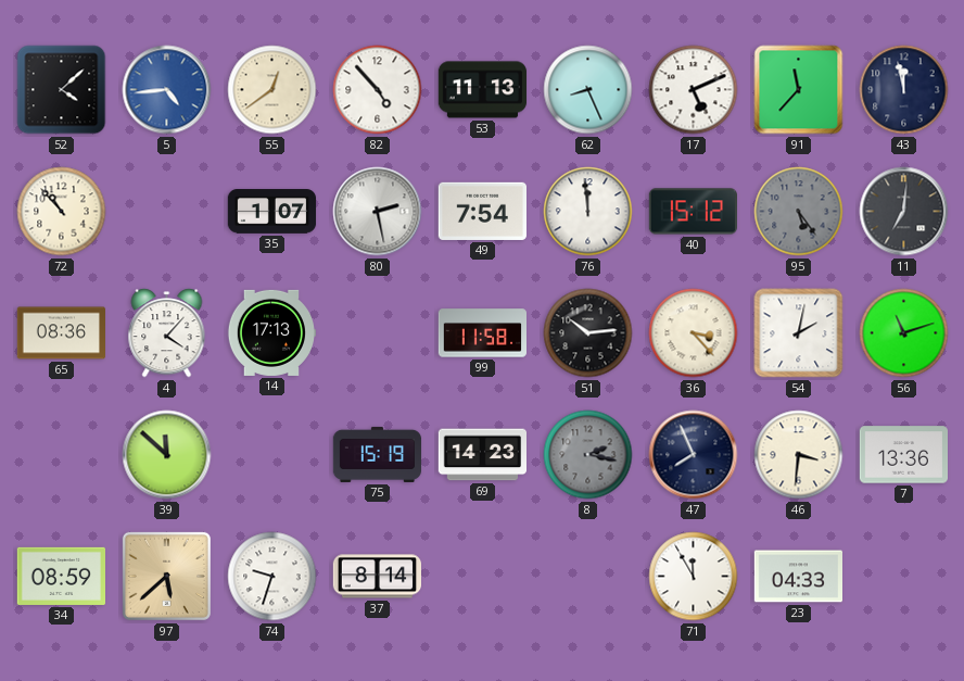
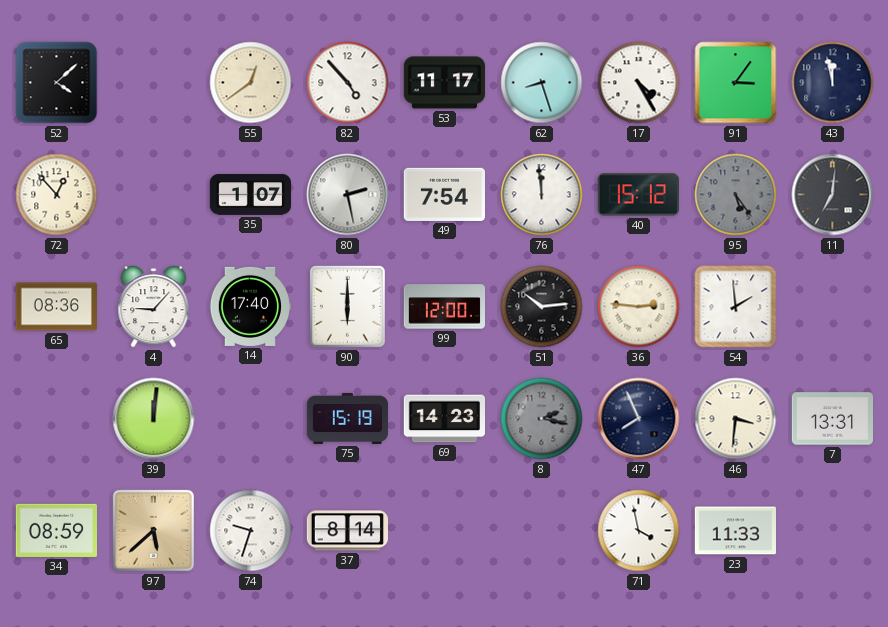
5: 4:44 -> none
53: 11:13 -> 11:17
62: 8:26 -> 8:27
17: 5:11 -> 4:25
91: 11:37 -> 3:06
72: 10:53 -> 12:53
4: 4:07 -> 9:07
14: 17:13 -> 17:40
90: none -> 6:00
99: 11:58 -> 12:00
36: 3:23 -> 2:46
54: 2:02 -> 1:59
56: 11:12 -> none
39: 11:52 -> 12:01
7: 13:36 -> 13:31
71: 11:55 -> 3:58
23: 04:33 -> 11:33
